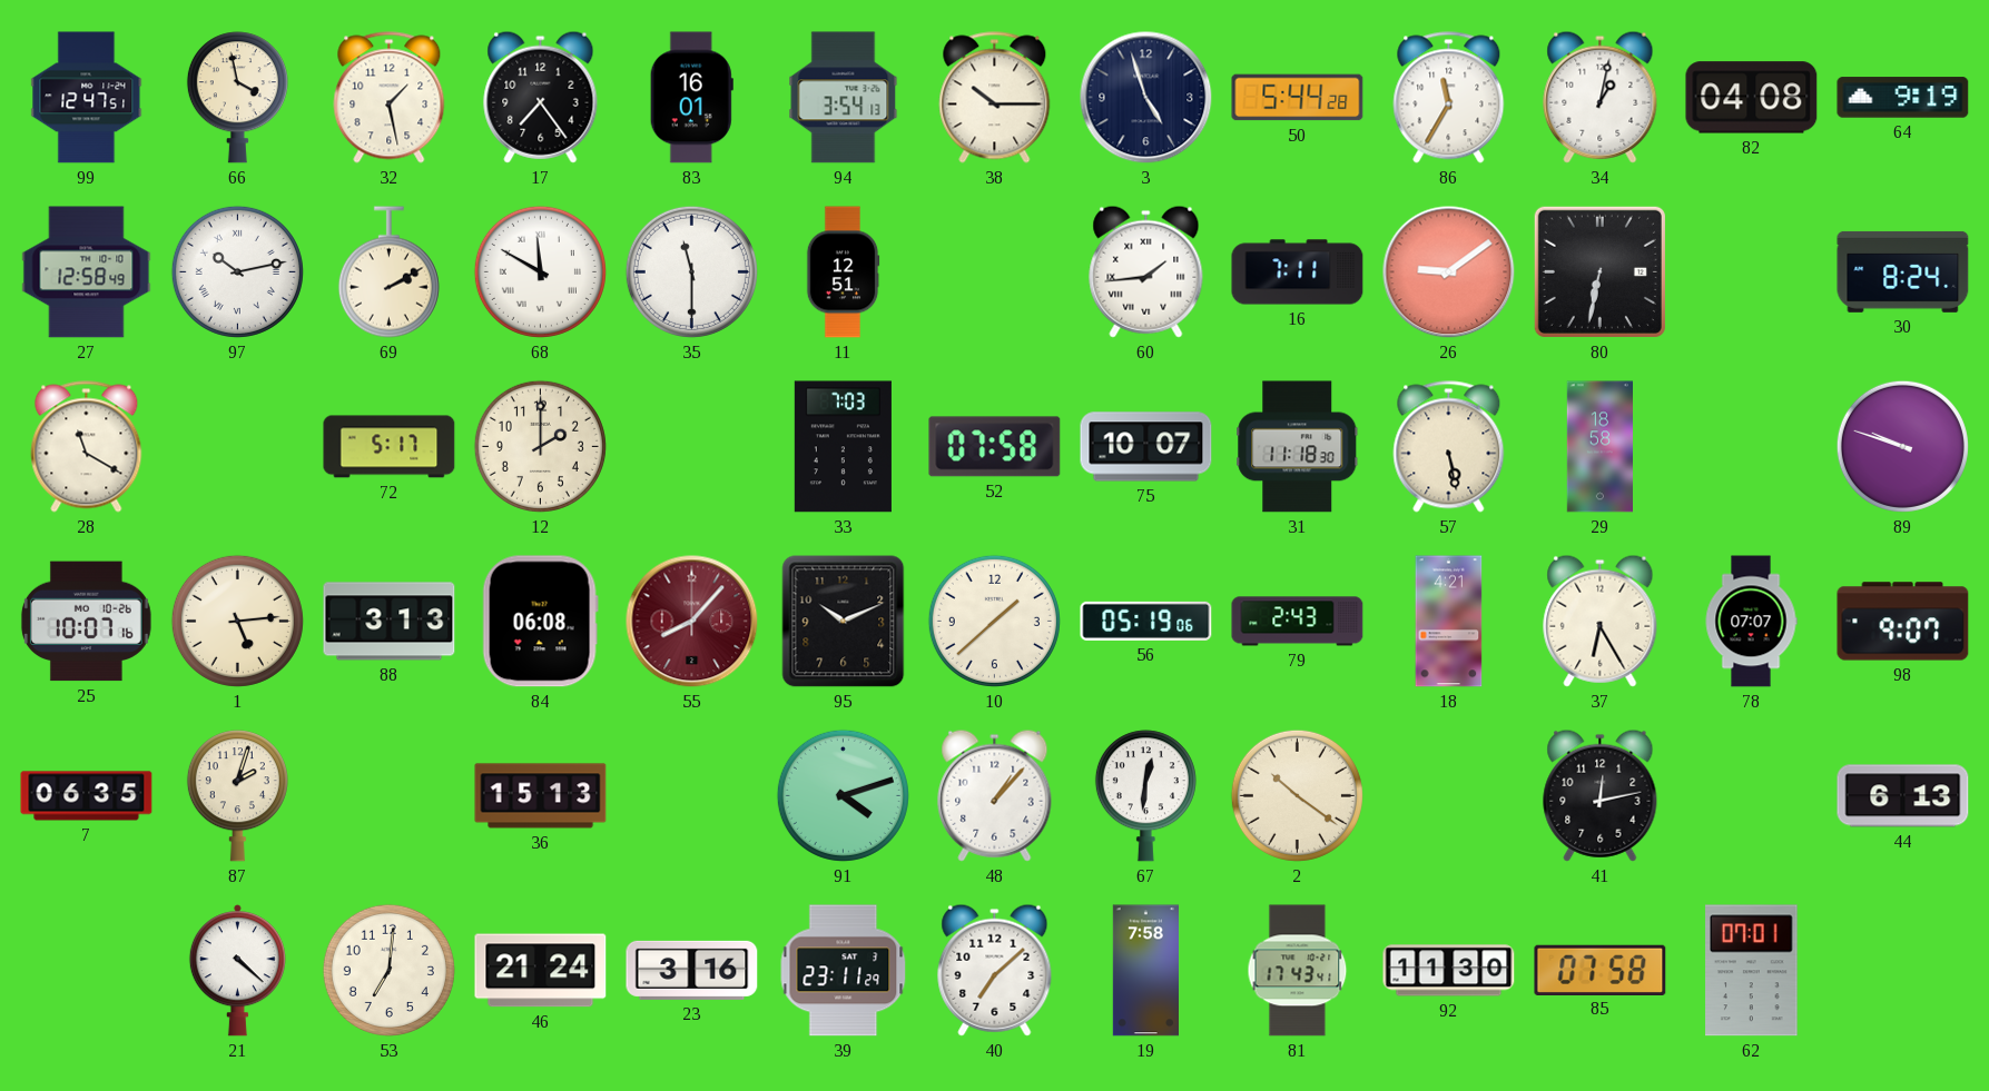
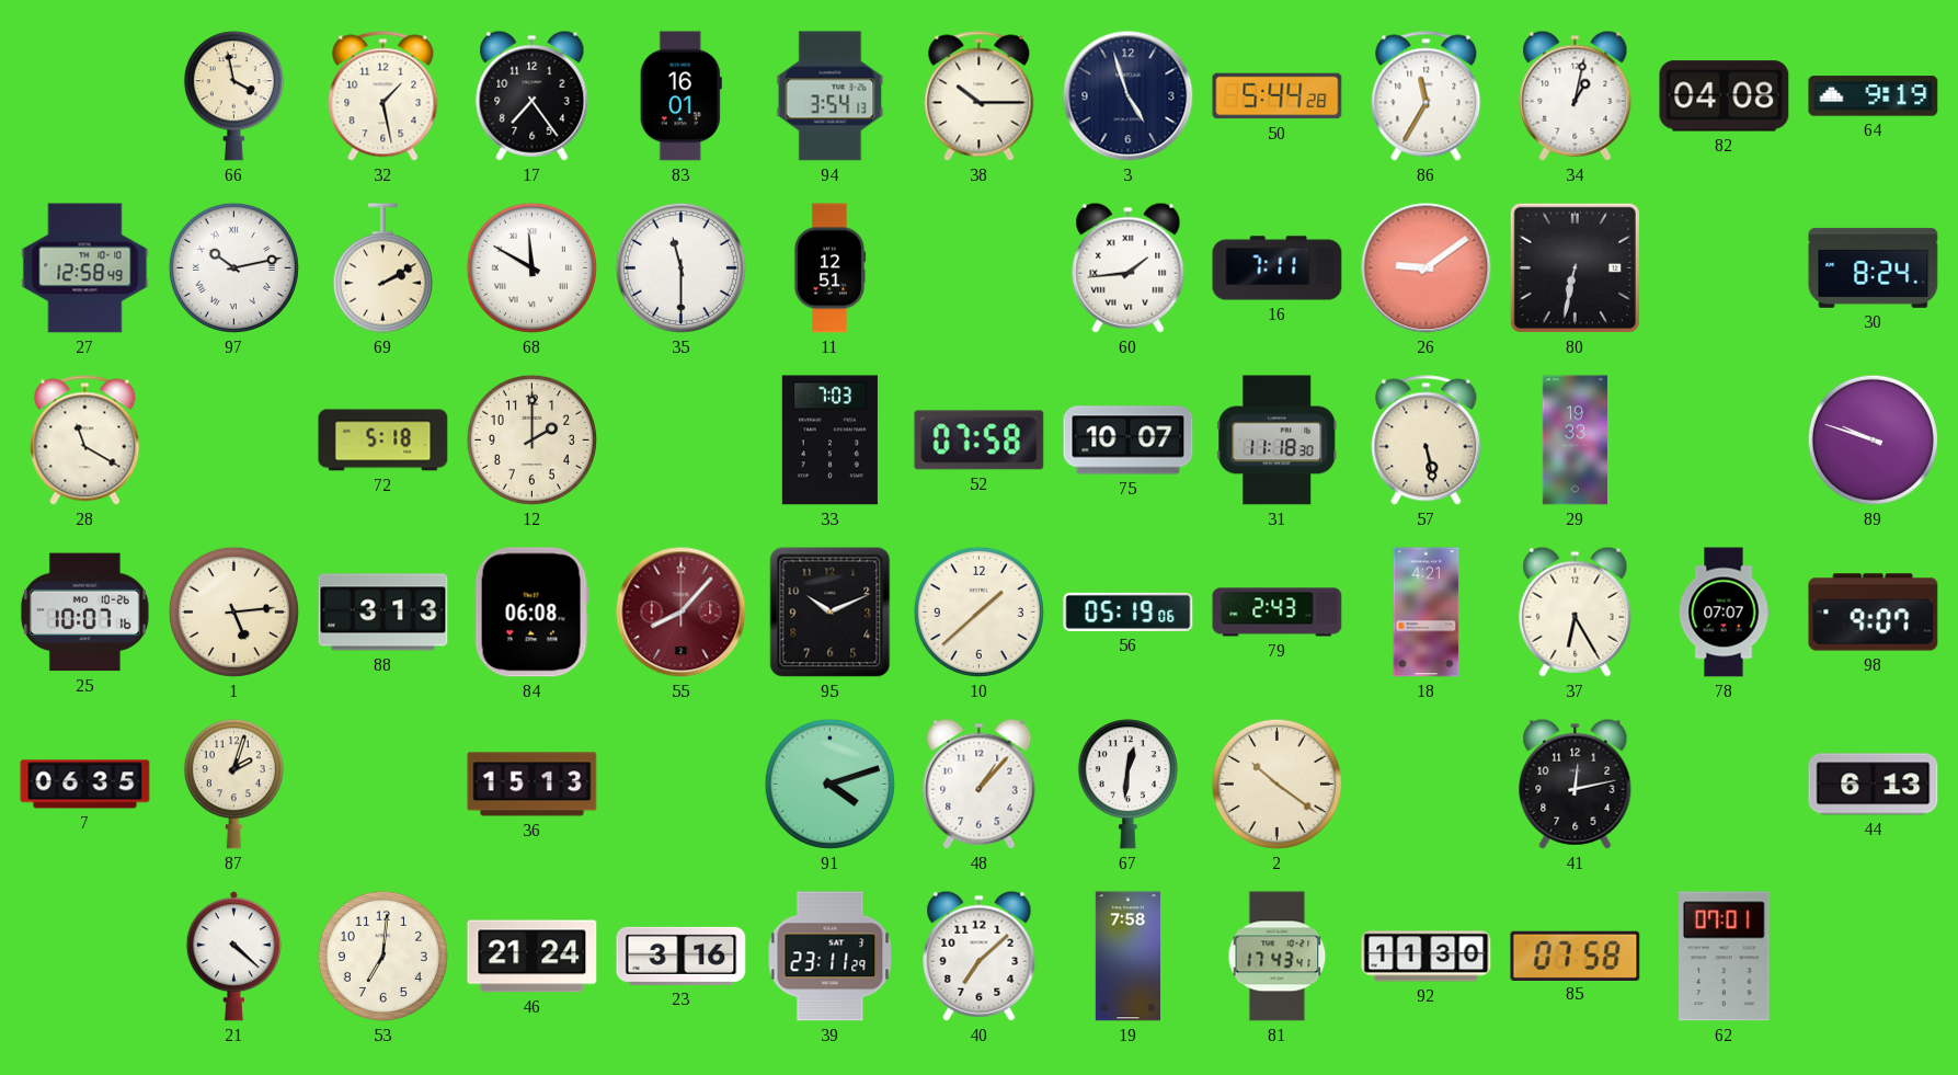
99: 12:47 -> none
72: 5:17 -> 5:18
29: 18:58 -> 19:33
